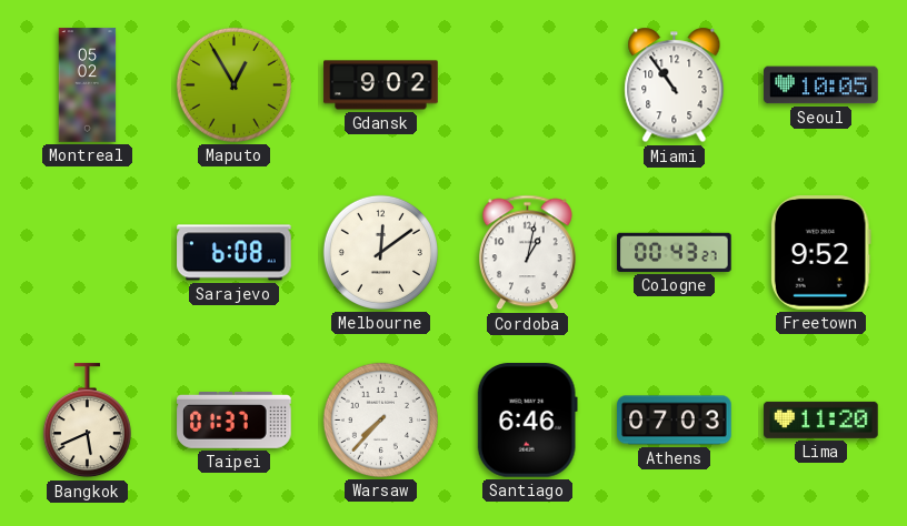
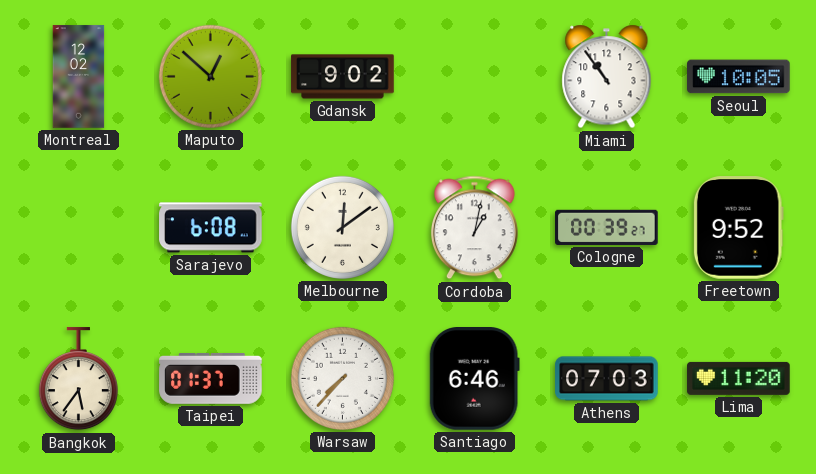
Montreal: 05:02 -> 12:02
Maputo: 12:55 -> 12:52
Cologne: 00:43 -> 00:39
Bangkok: 5:41 -> 5:36
